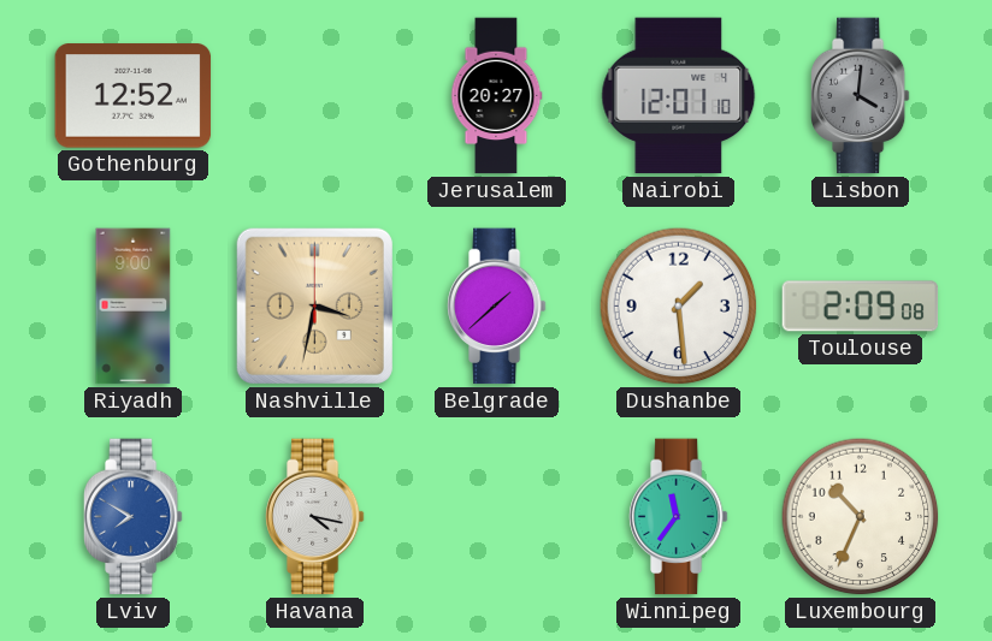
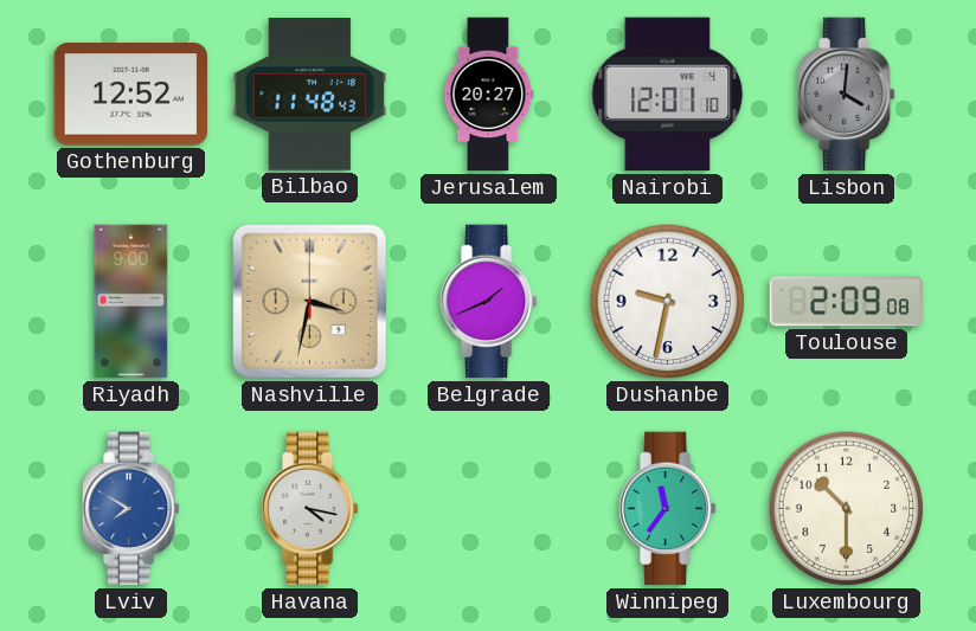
Bilbao: none -> 11:48
Belgrade: 1:38 -> 1:41
Dushanbe: 1:29 -> 9:32
Luxembourg: 10:34 -> 10:30
